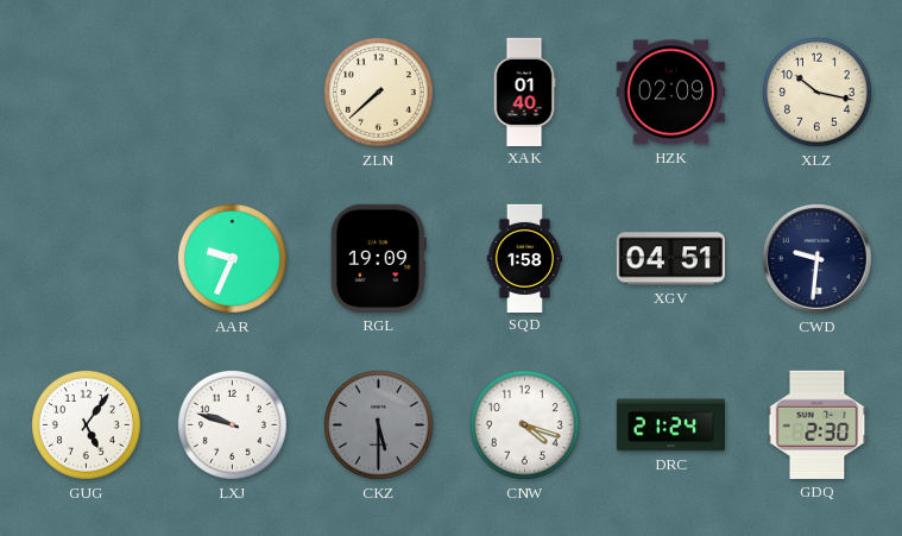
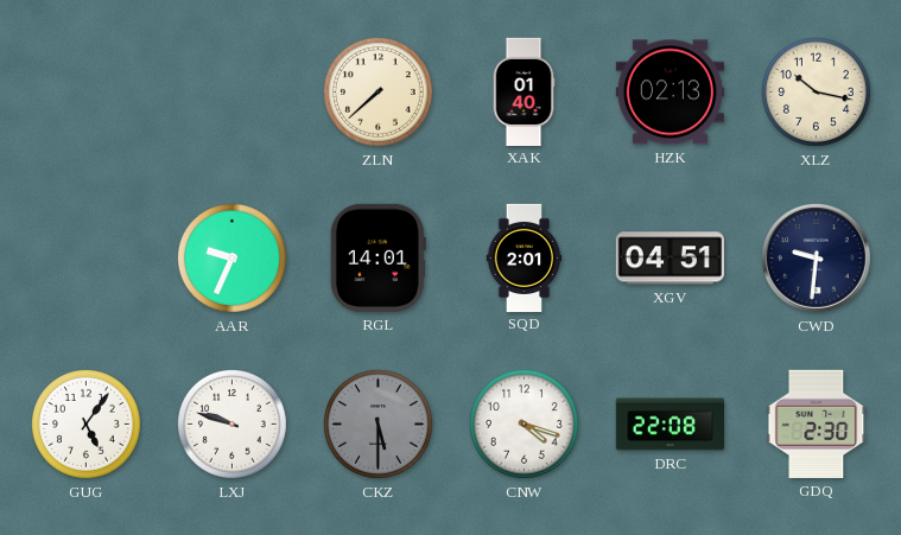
HZK: 02:09 -> 02:13
RGL: 19:09 -> 14:01
SQD: 1:58 -> 2:01
DRC: 21:24 -> 22:08
